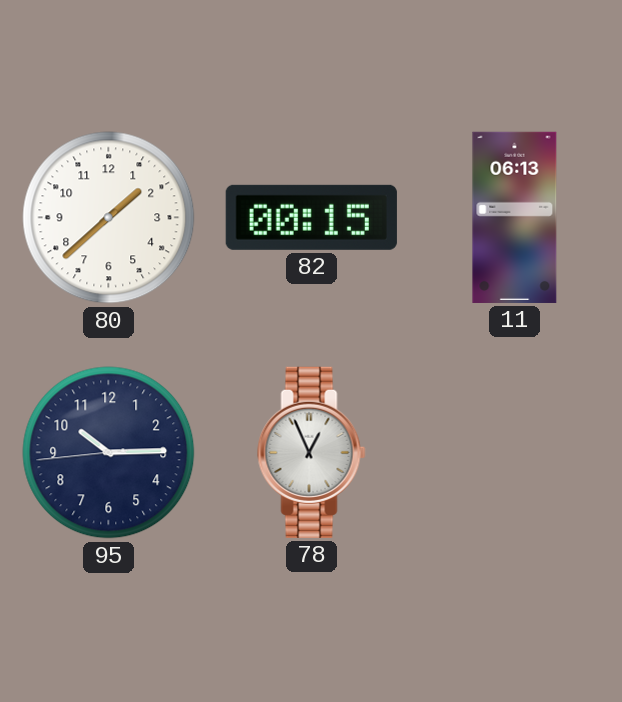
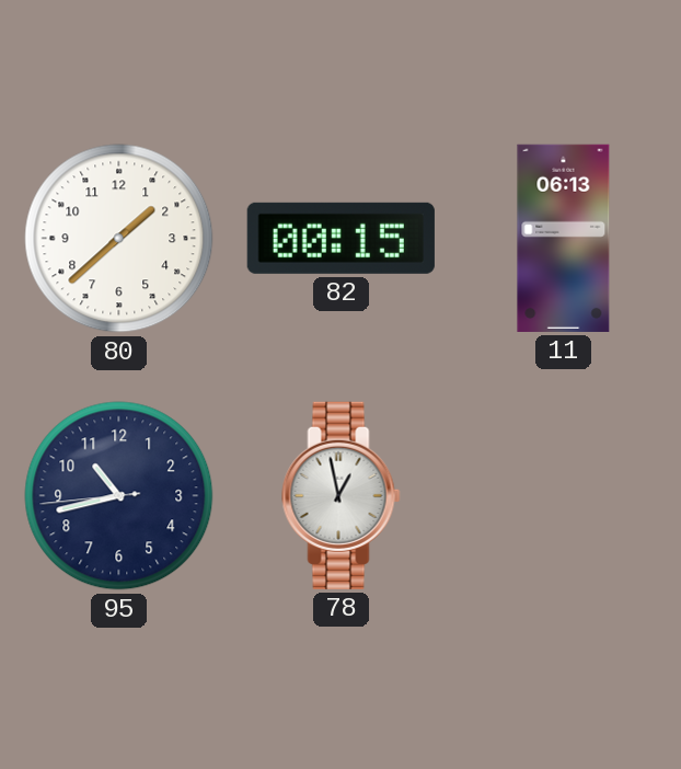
95: 10:14 -> 10:42
78: 12:56 -> 12:58
